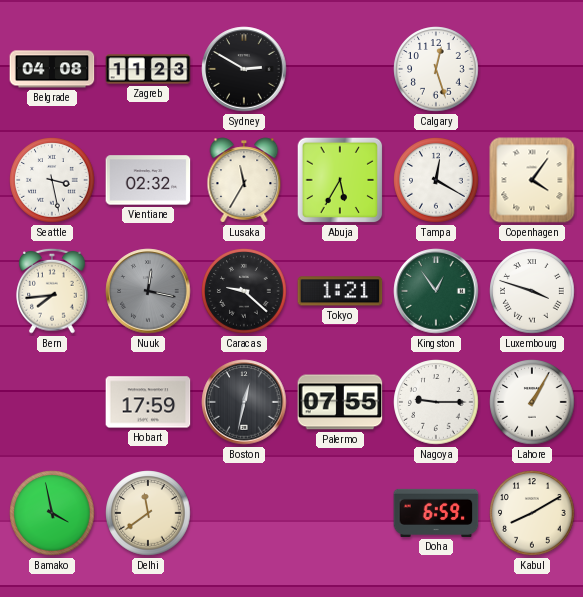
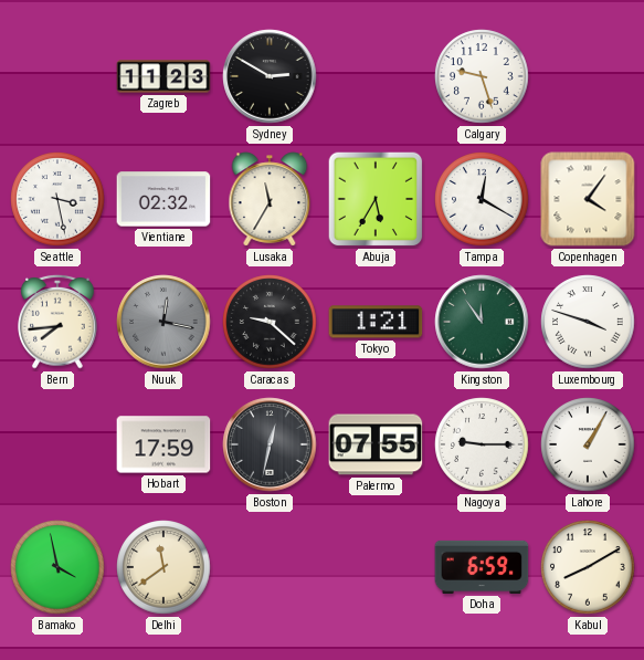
Belgrade: 04:08 -> none
Calgary: 12:27 -> 9:27
Kingston: 12:54 -> 11:54
